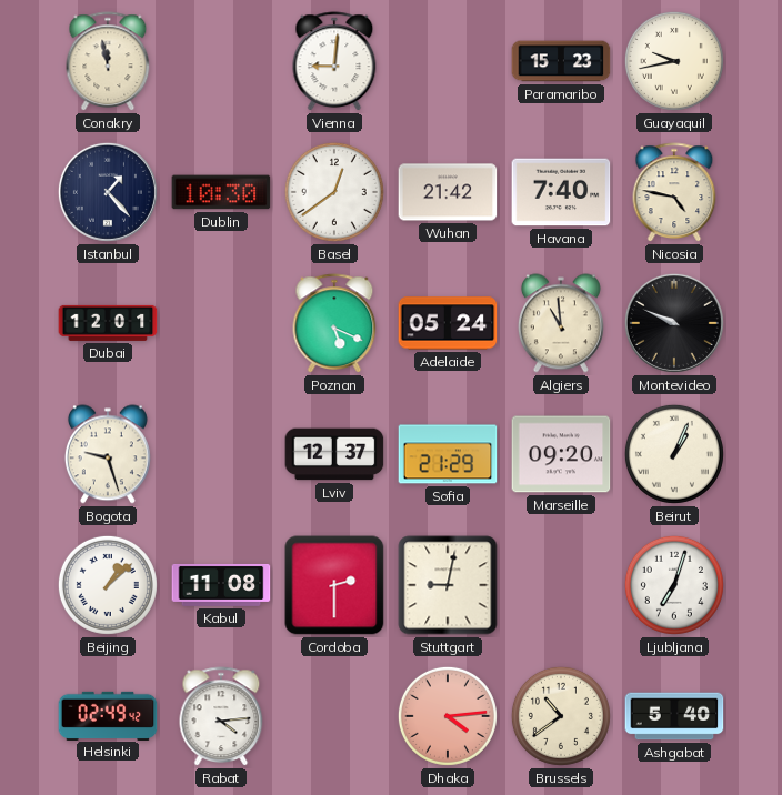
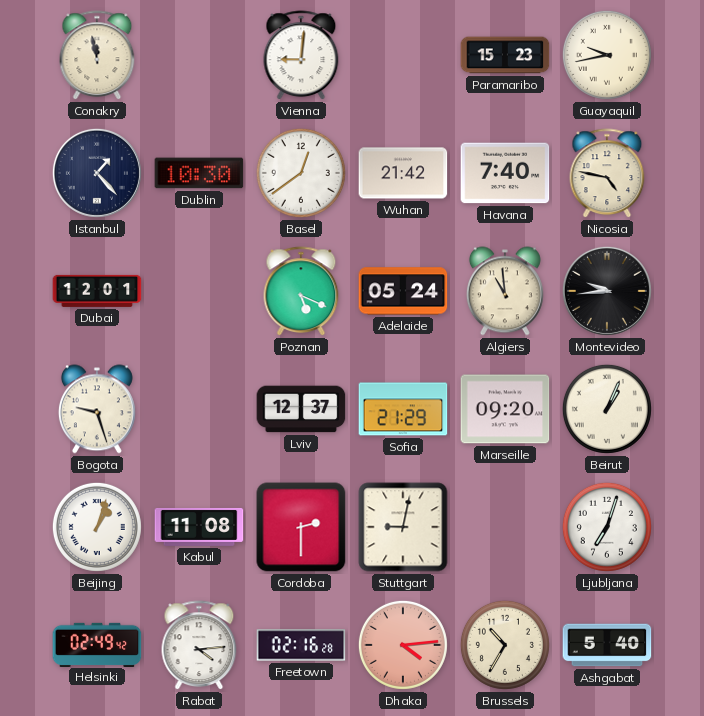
Montevideo: 9:49 -> 9:44
Beijing: 1:08 -> 1:03
Freetown: none -> 02:16
Brussels: 10:39 -> 10:35
